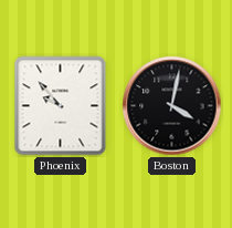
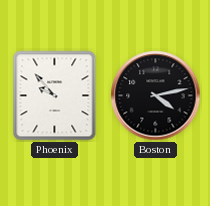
Boston: 4:02 -> 4:13
